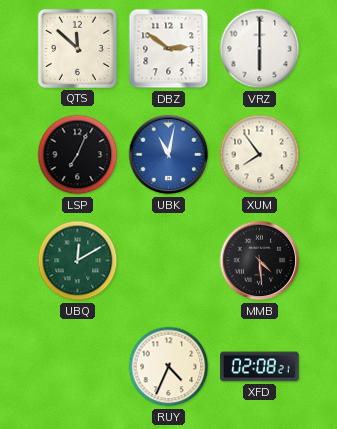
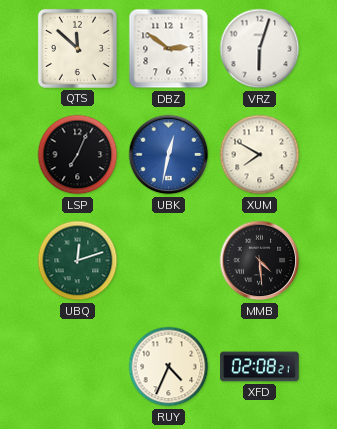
VRZ: 6:00 -> 6:03
UBK: 11:02 -> 12:32
XUM: 7:54 -> 7:50
UBQ: 12:10 -> 12:12
